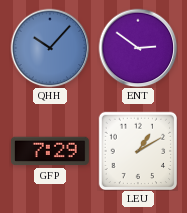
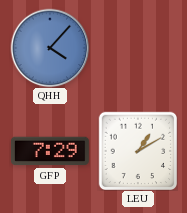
QHH: 10:07 -> 4:07
ENT: 2:51 -> none
